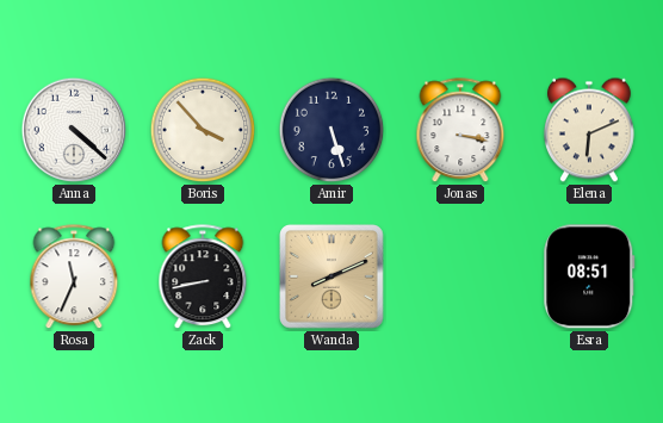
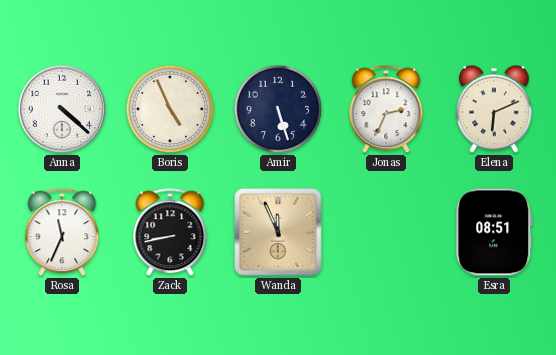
Boris: 3:53 -> 4:56
Jonas: 3:17 -> 2:34
Wanda: 8:11 -> 11:56
